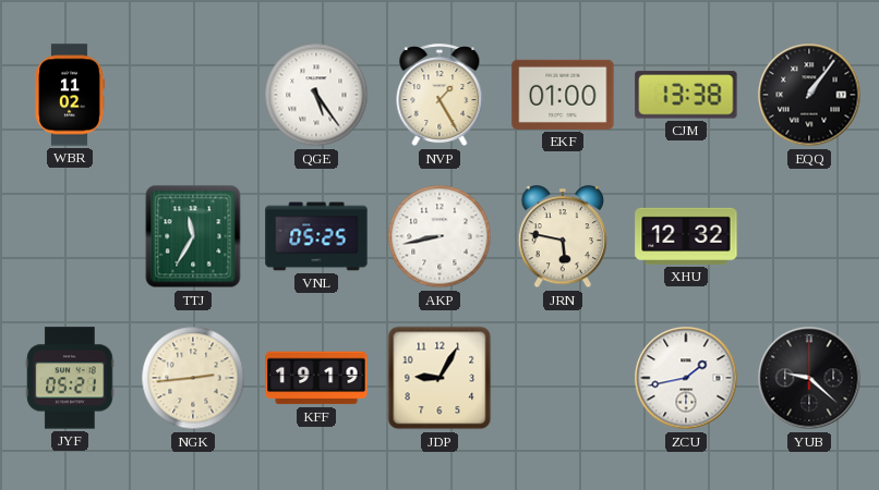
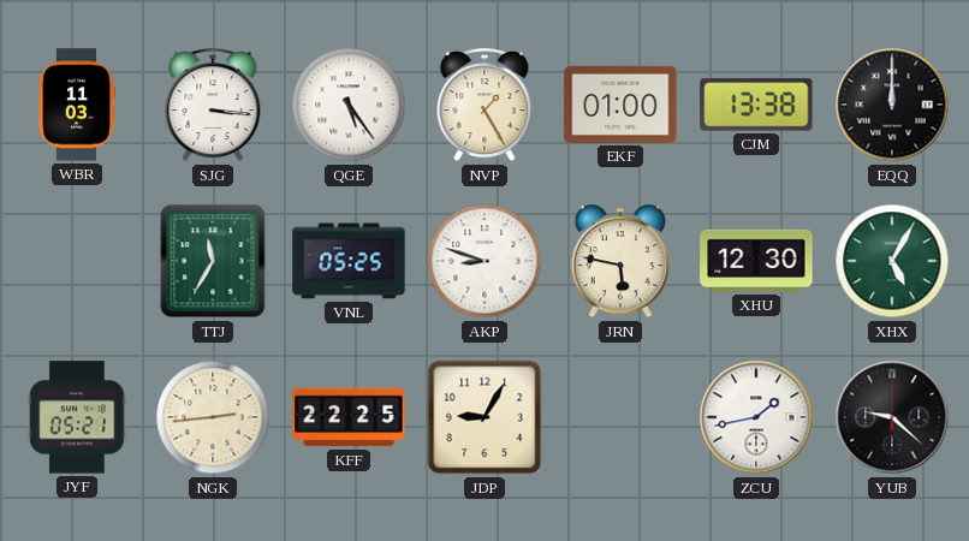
WBR: 11:02 -> 11:03
SJG: none -> 3:16
EQQ: 1:06 -> 12:00
AKP: 8:43 -> 8:48
XHU: 12:32 -> 12:30
XHX: none -> 5:05
KFF: 19:19 -> 22:25
